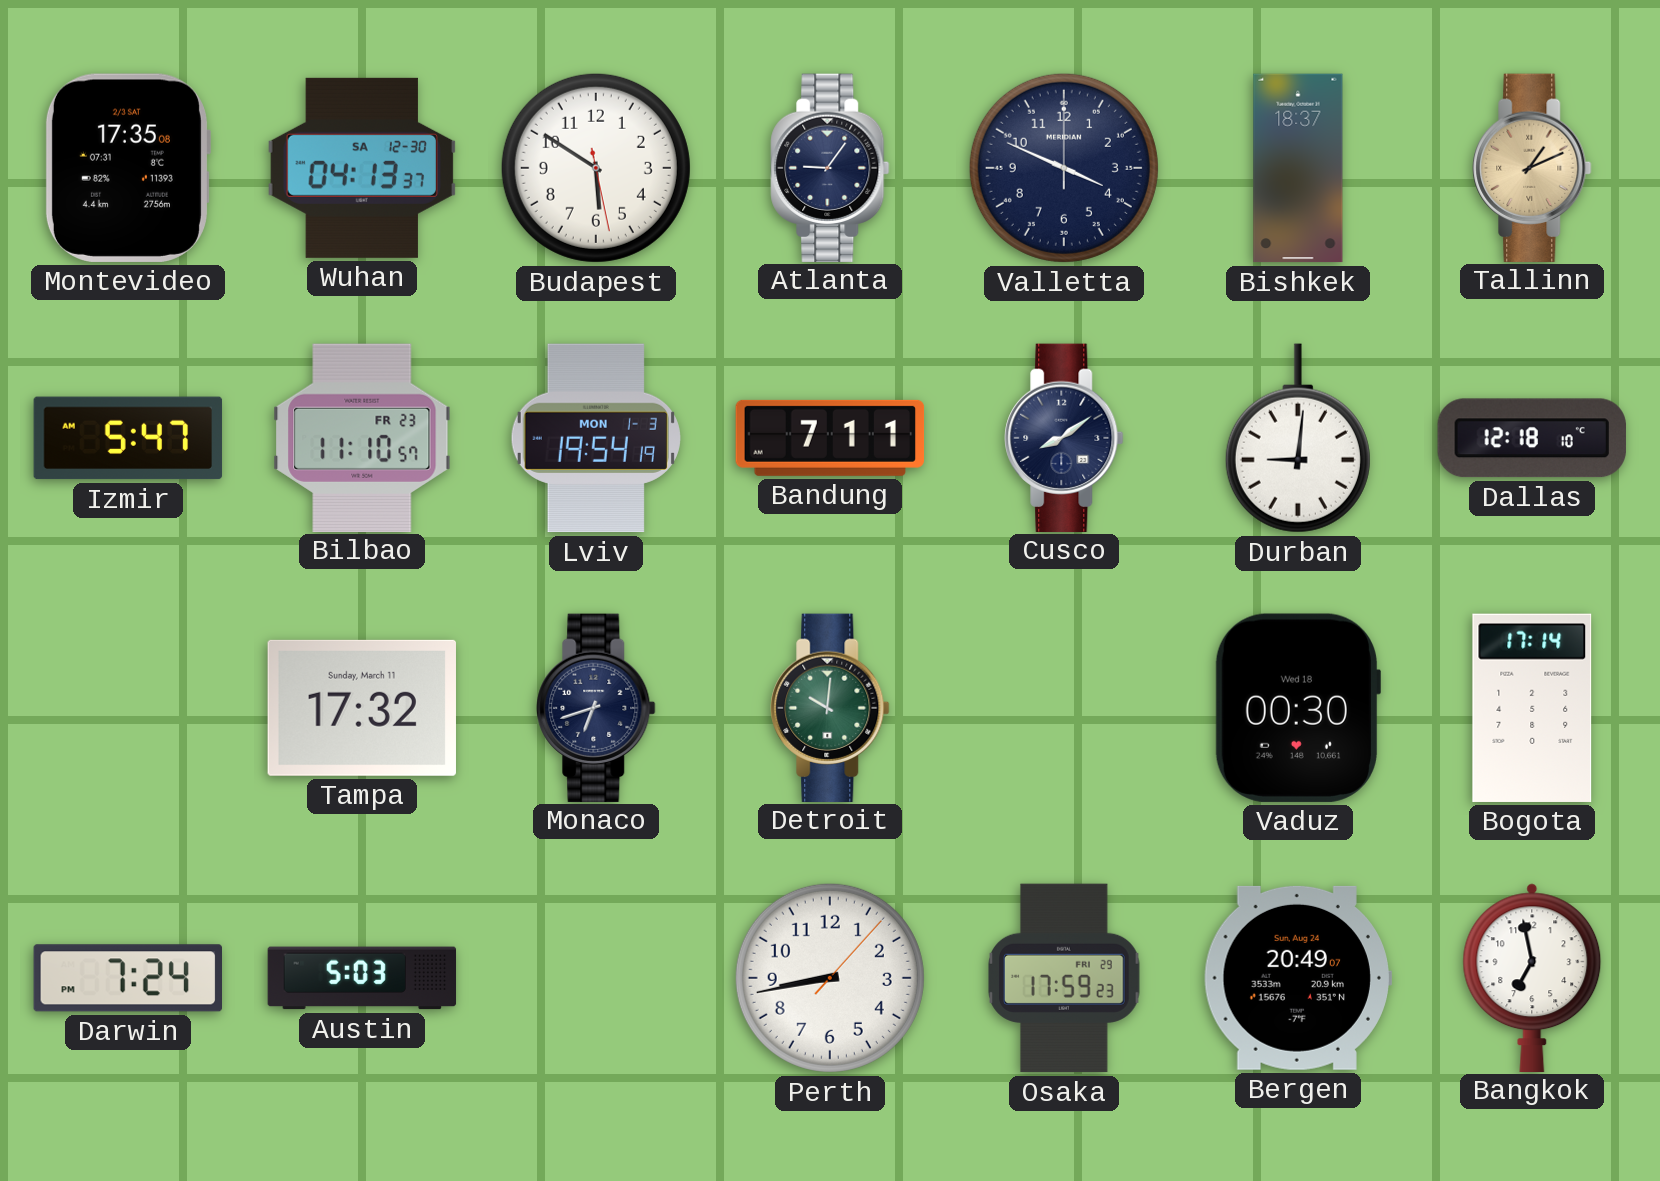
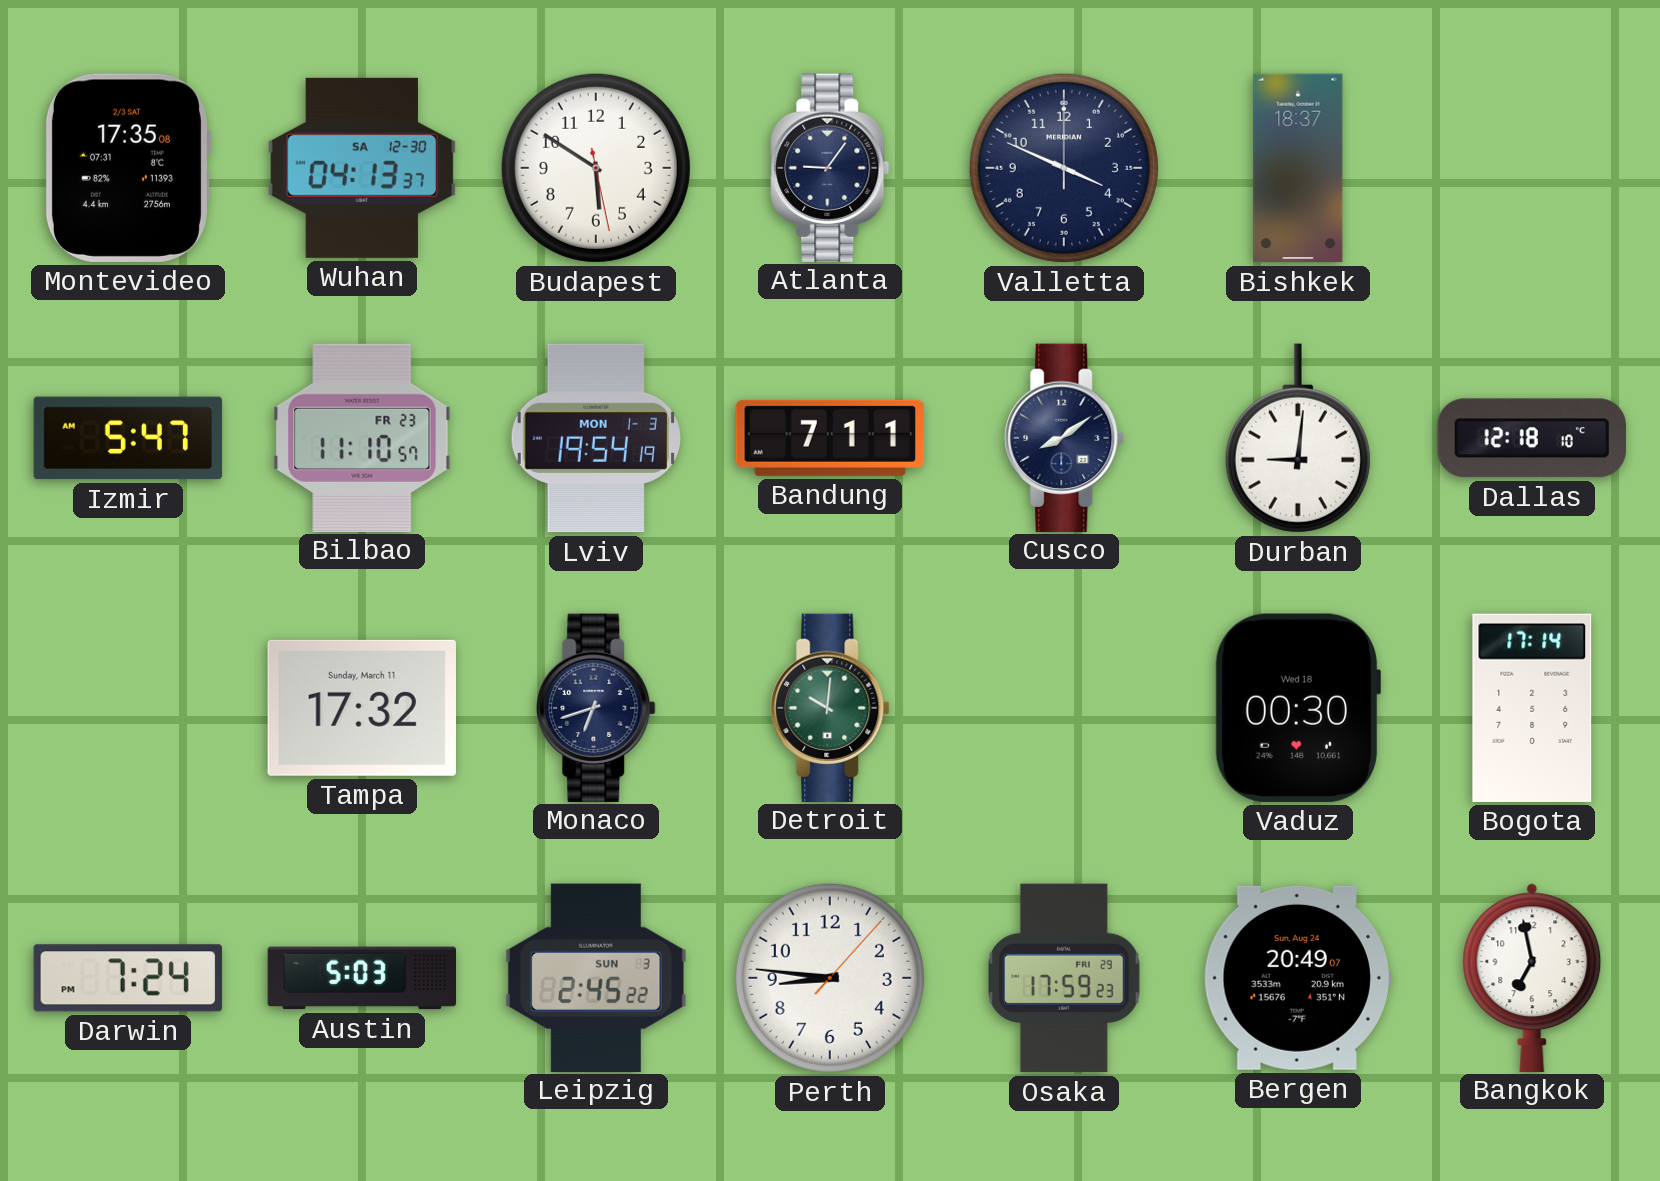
Tallinn: 1:11 -> none
Leipzig: none -> 2:45
Perth: 8:43 -> 8:46
